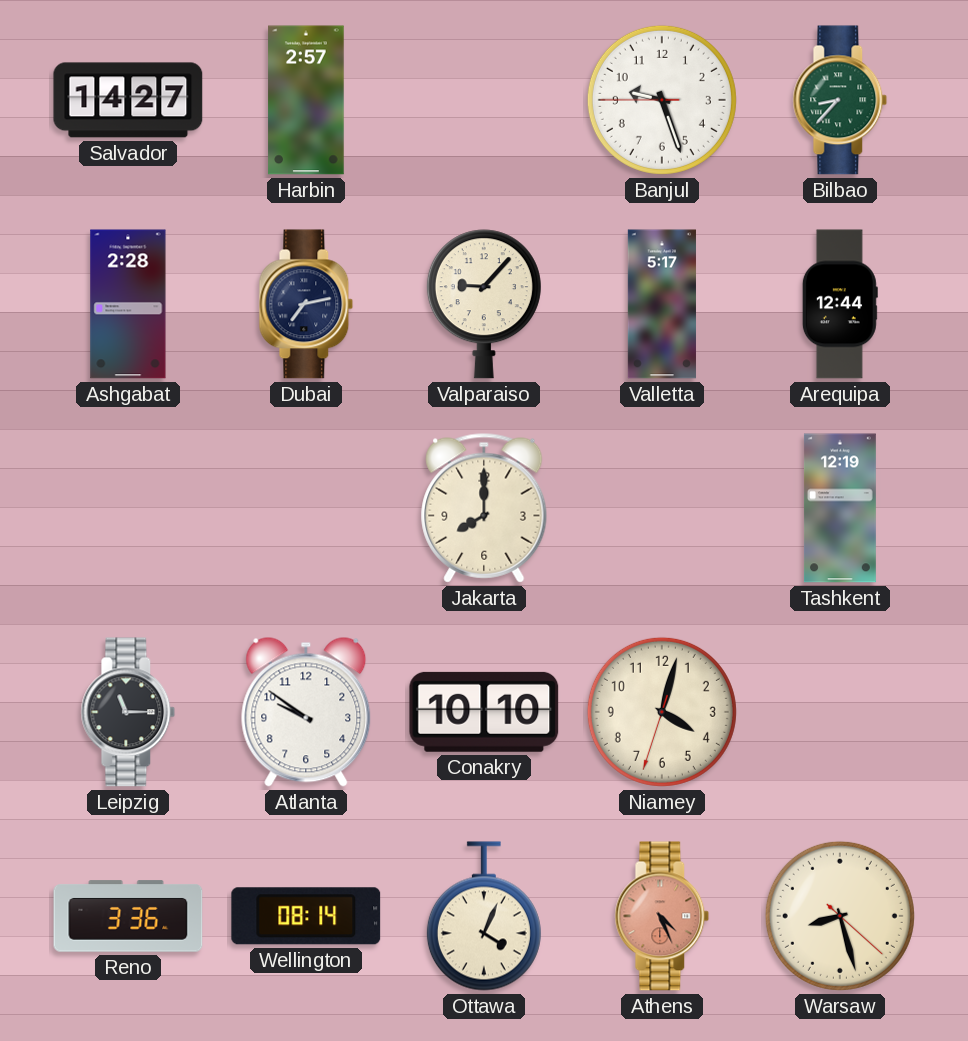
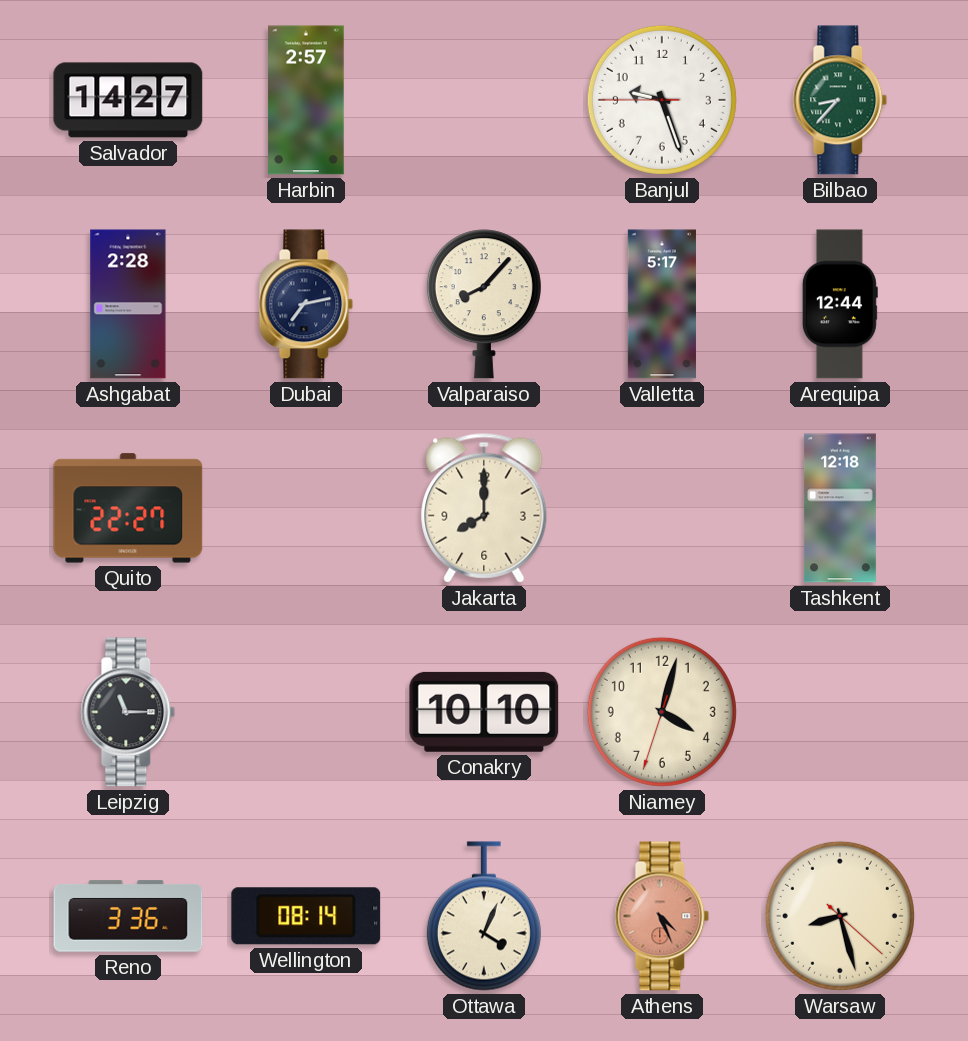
Valparaiso: 9:07 -> 8:07
Quito: none -> 22:27
Tashkent: 12:19 -> 12:18
Atlanta: 9:51 -> none
